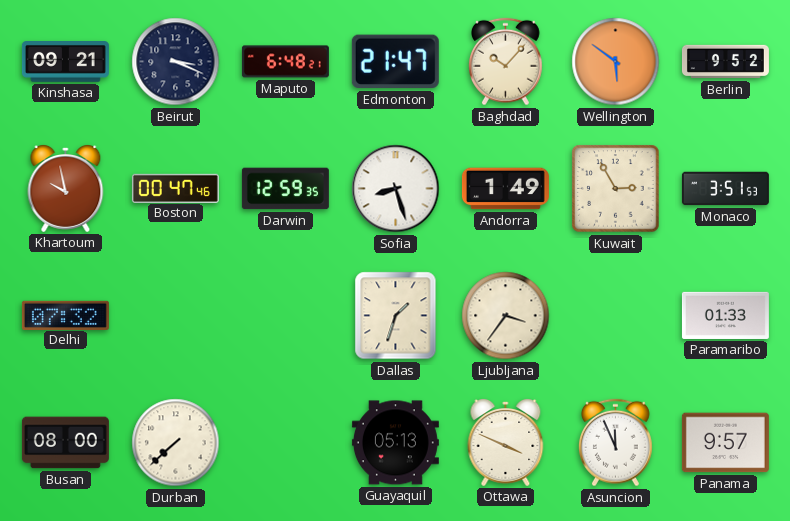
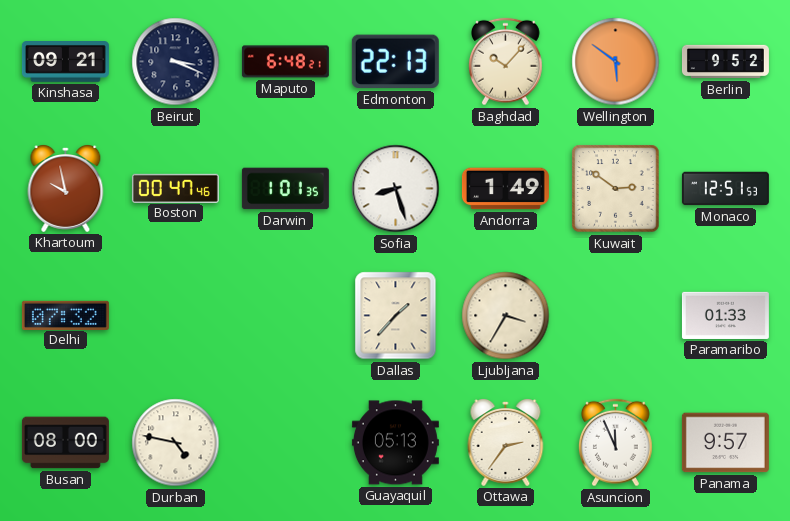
Edmonton: 21:47 -> 22:13
Darwin: 12:59 -> 1:01
Kuwait: 2:55 -> 2:51
Monaco: 3:51 -> 12:51
Dallas: 1:33 -> 1:37
Ljubljana: 3:36 -> 3:35
Durban: 7:38 -> 4:47
Ottawa: 3:49 -> 2:36
